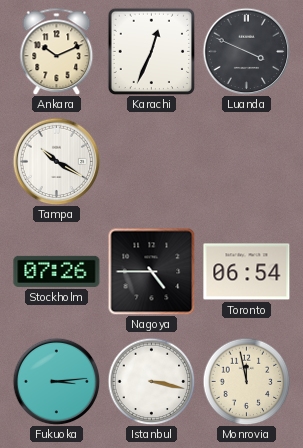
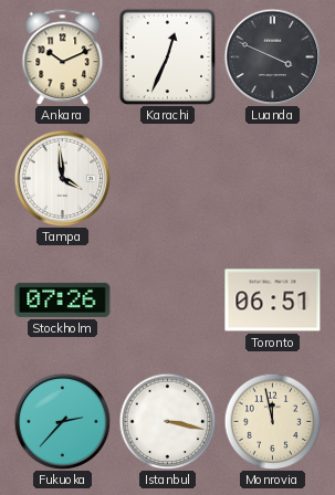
Tampa: 10:20 -> 3:59
Nagoya: 4:45 -> none
Toronto: 06:54 -> 06:51
Fukuoka: 3:14 -> 2:37
